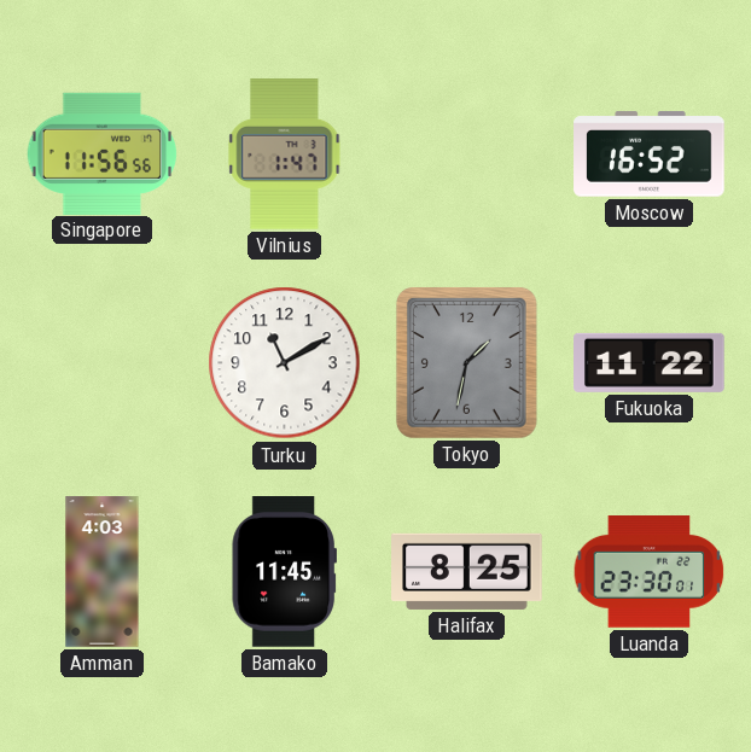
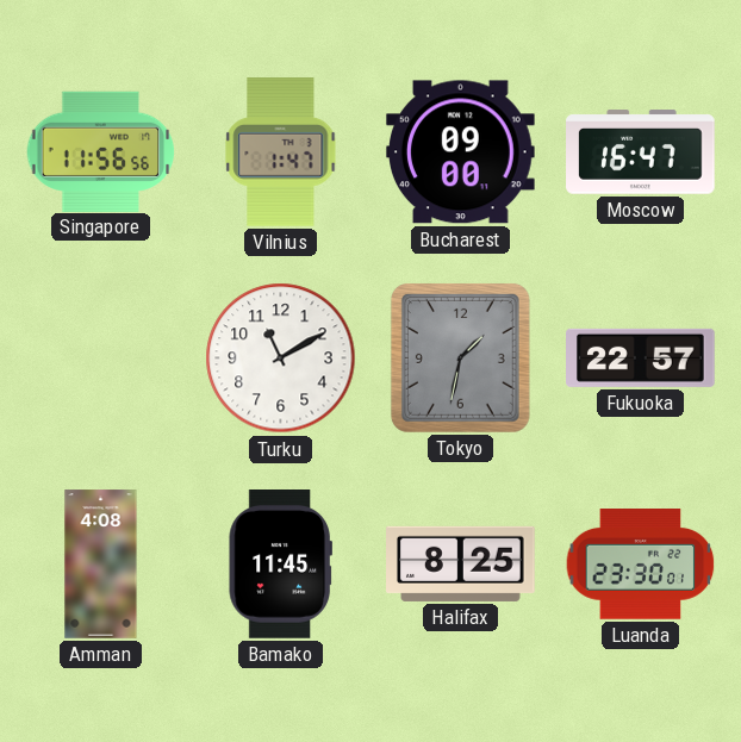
Bucharest: none -> 09:00
Moscow: 16:52 -> 16:47
Fukuoka: 11:22 -> 22:57
Amman: 4:03 -> 4:08
